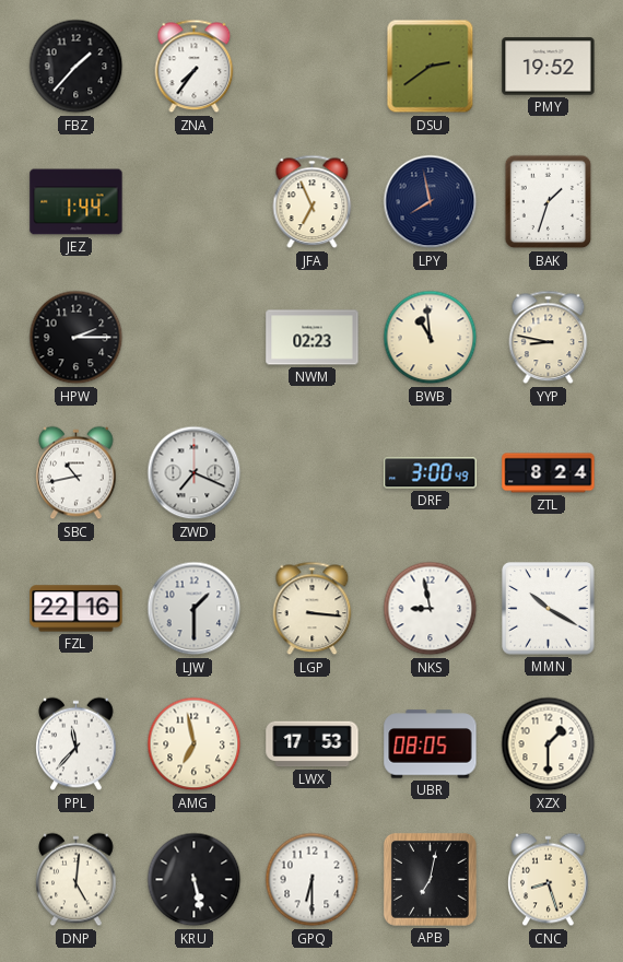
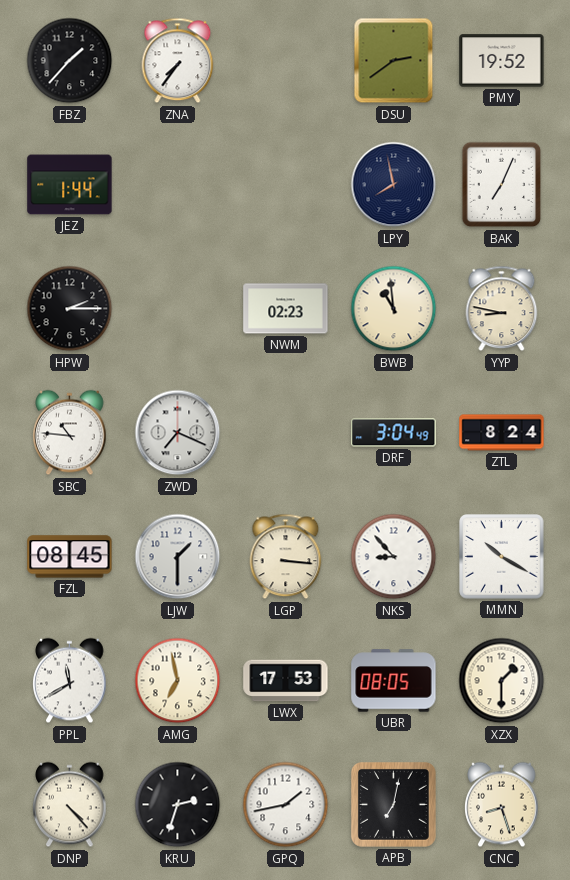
JFA: 6:56 -> none
BAK: 1:33 -> 7:04
SBC: 10:43 -> 10:46
DRF: 3:00 -> 3:04
FZL: 22:16 -> 08:45
NKS: 8:58 -> 8:53
PPL: 11:37 -> 11:40
DNP: 5:01 -> 4:23
KRU: 5:28 -> 2:33
GPQ: 6:30 -> 1:43
